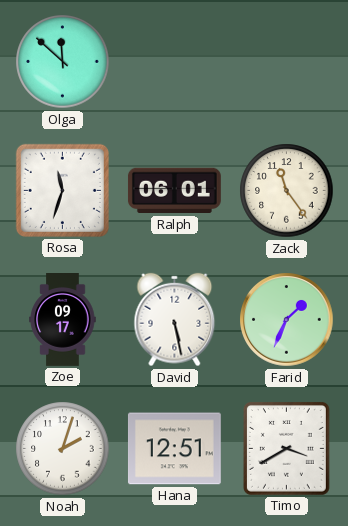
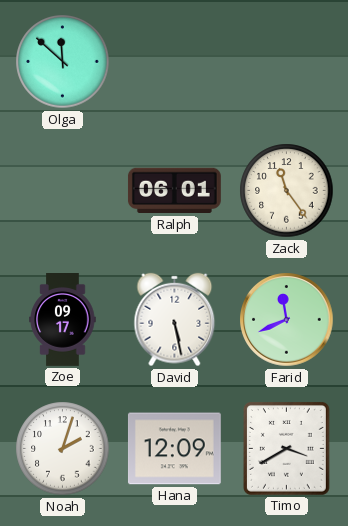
Rosa: 11:33 -> none
Farid: 1:34 -> 11:41
Hana: 12:51 -> 12:09
